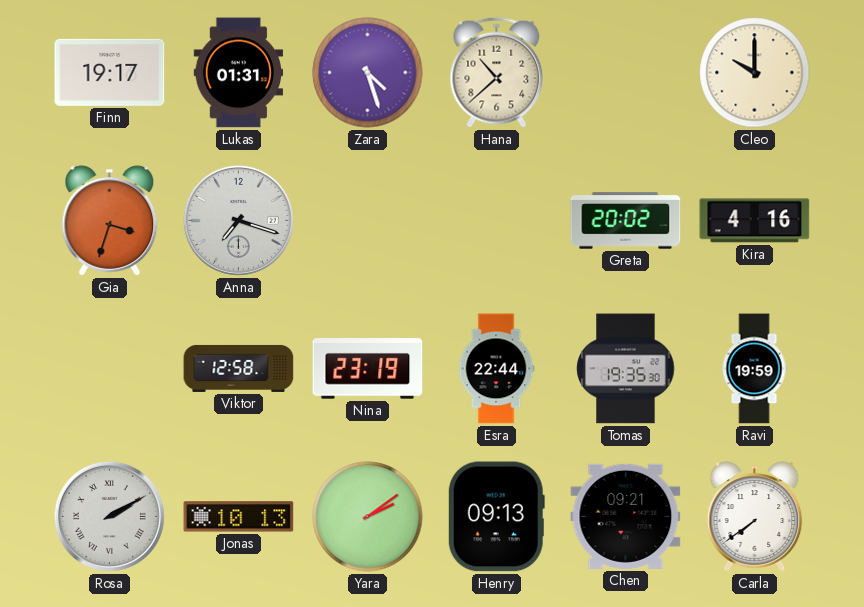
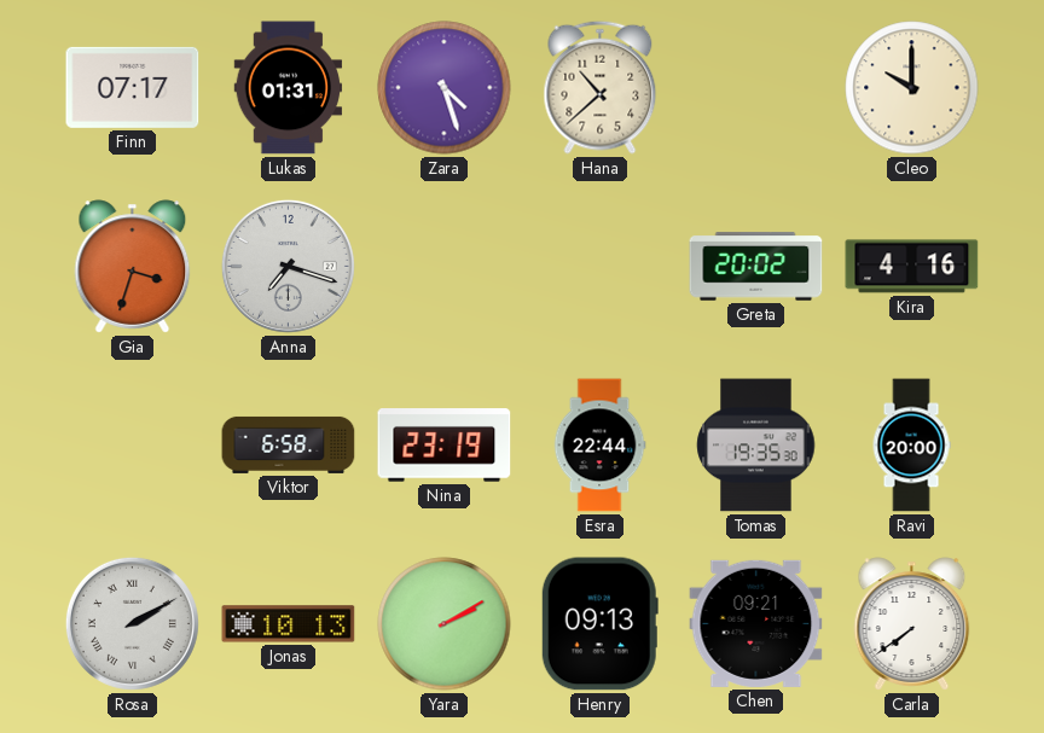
Finn: 19:17 -> 07:17
Viktor: 12:58 -> 6:58
Ravi: 19:59 -> 20:00
Yara: 2:09 -> 2:10
